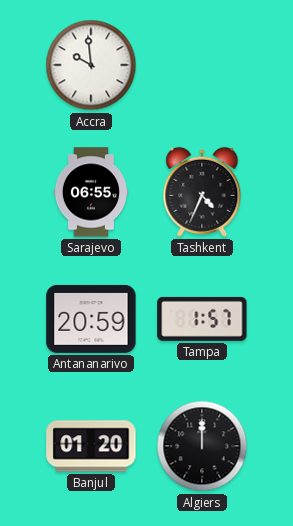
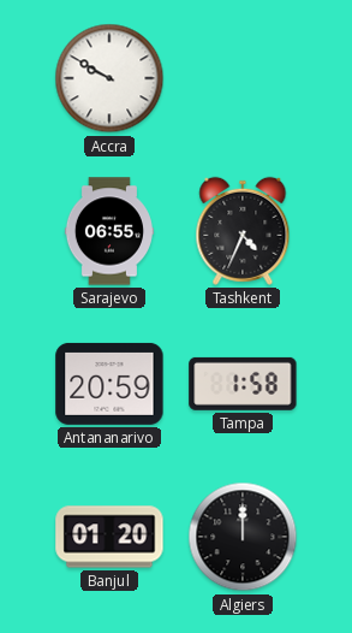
Accra: 9:59 -> 9:50
Tampa: 1:57 -> 1:58
